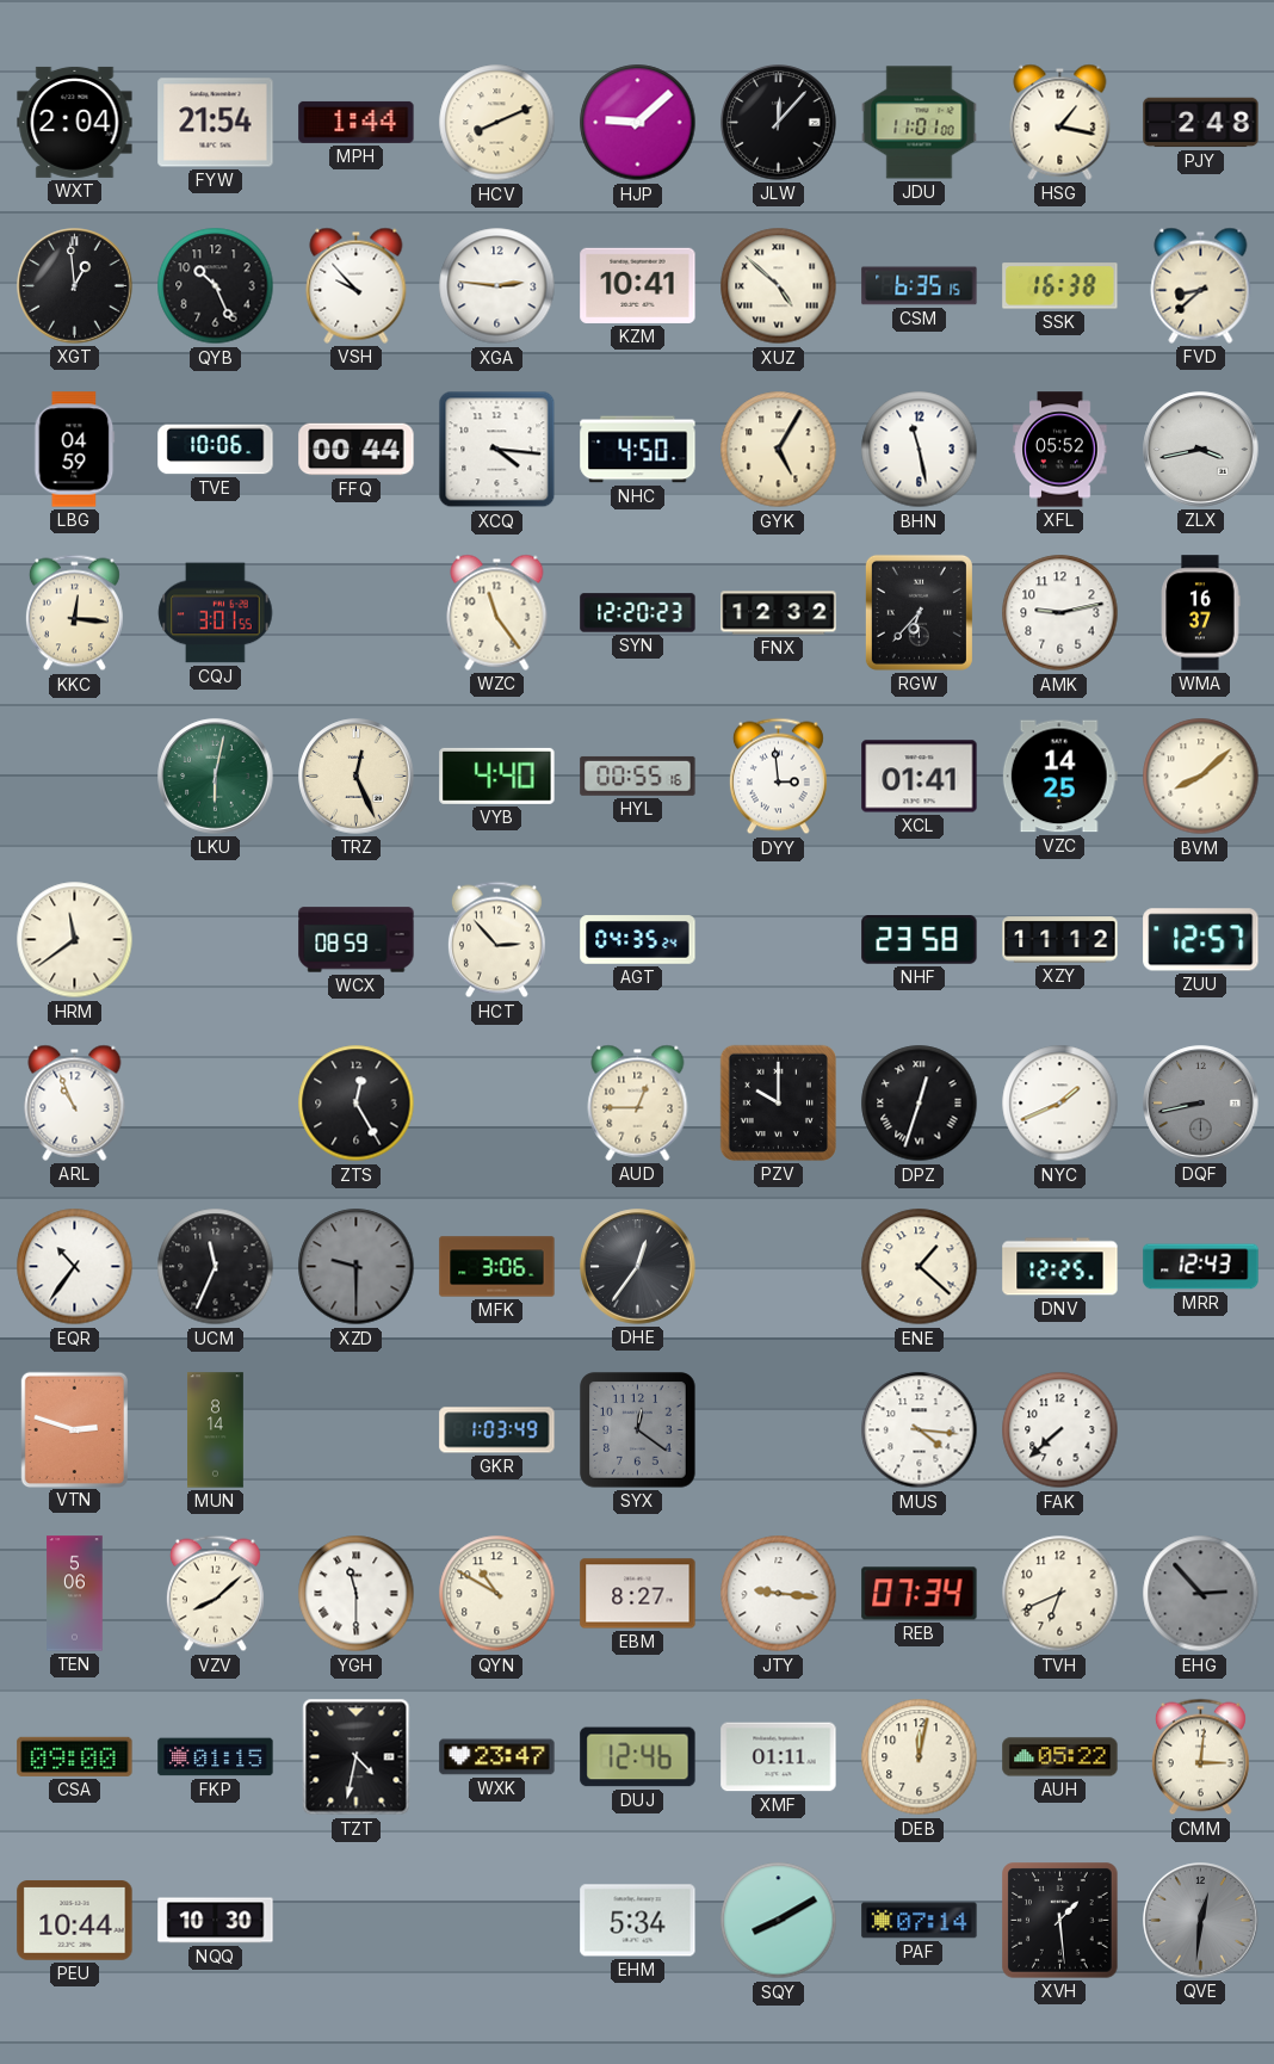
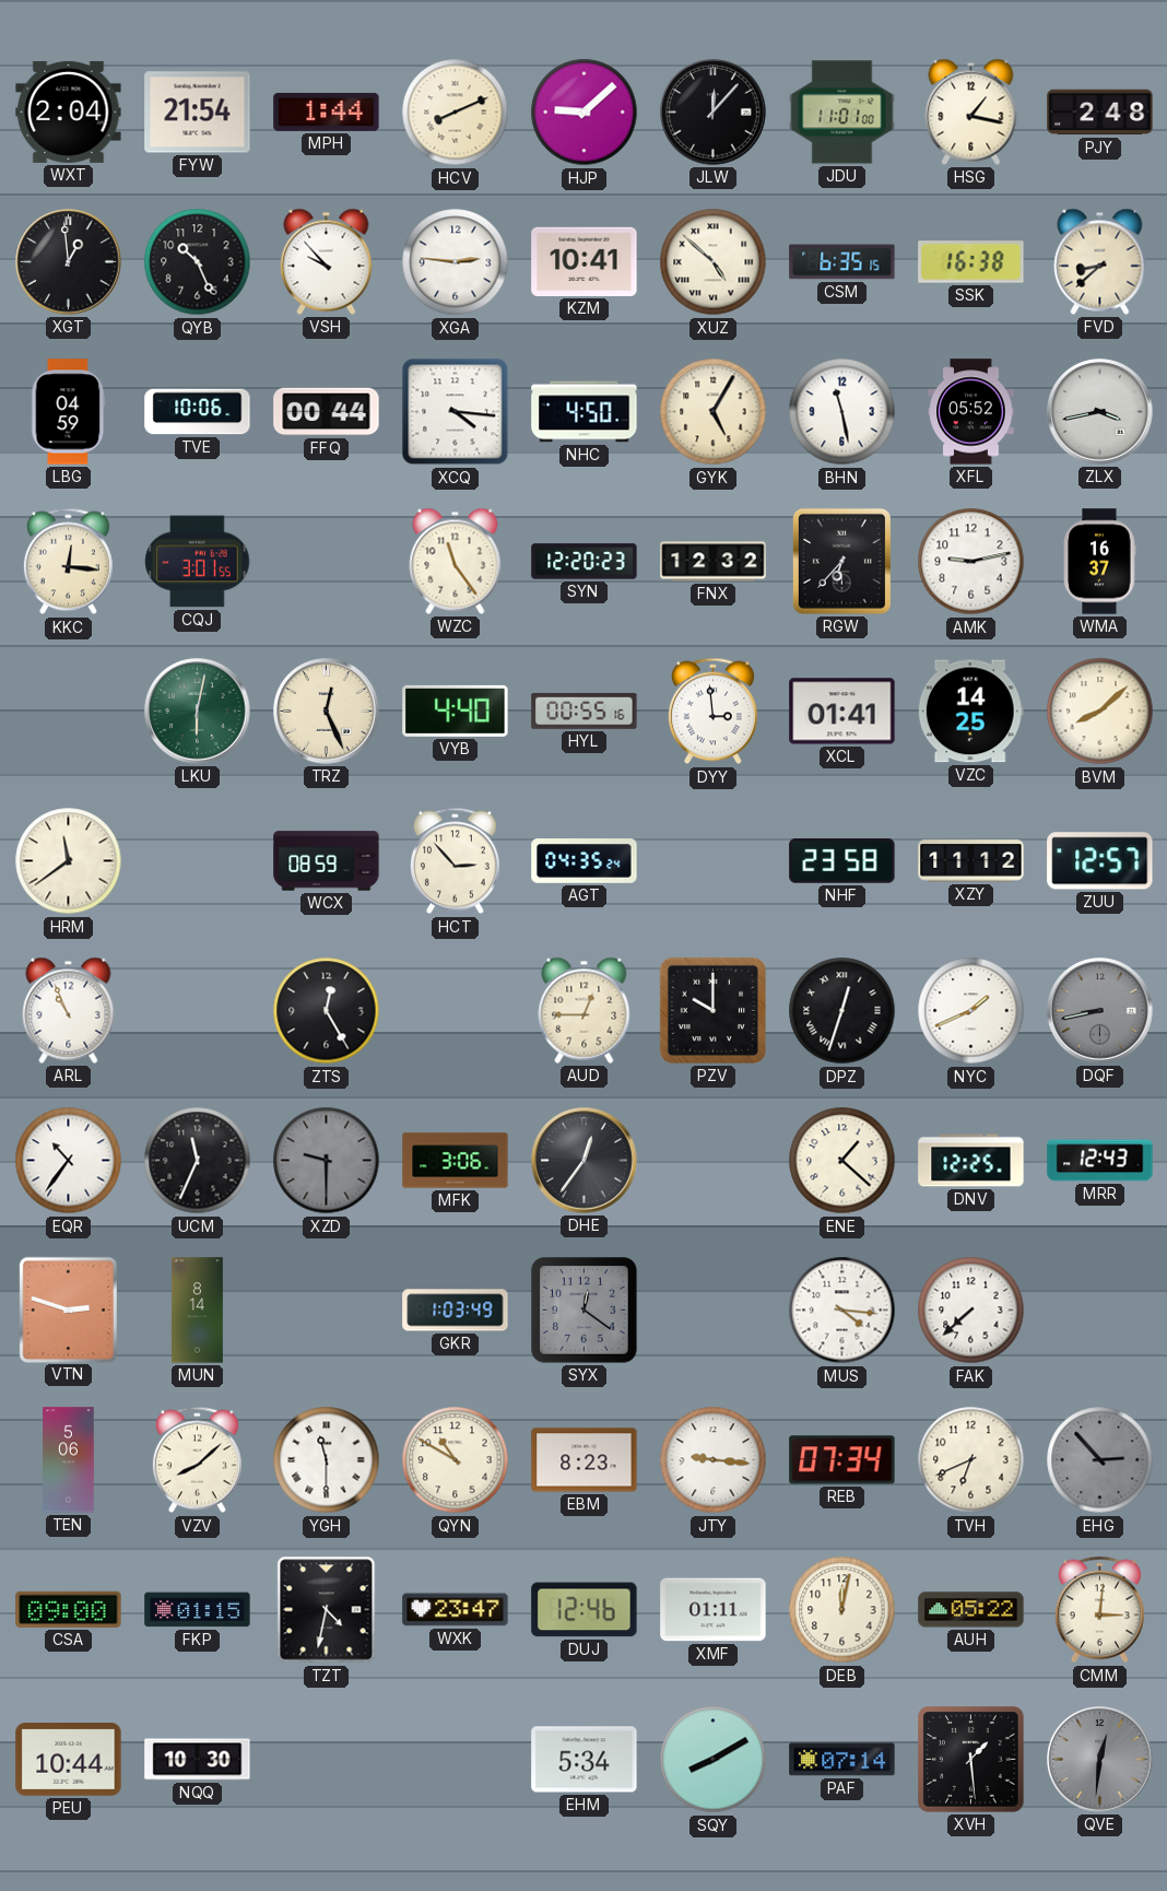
EBM: 8:27 -> 8:23
